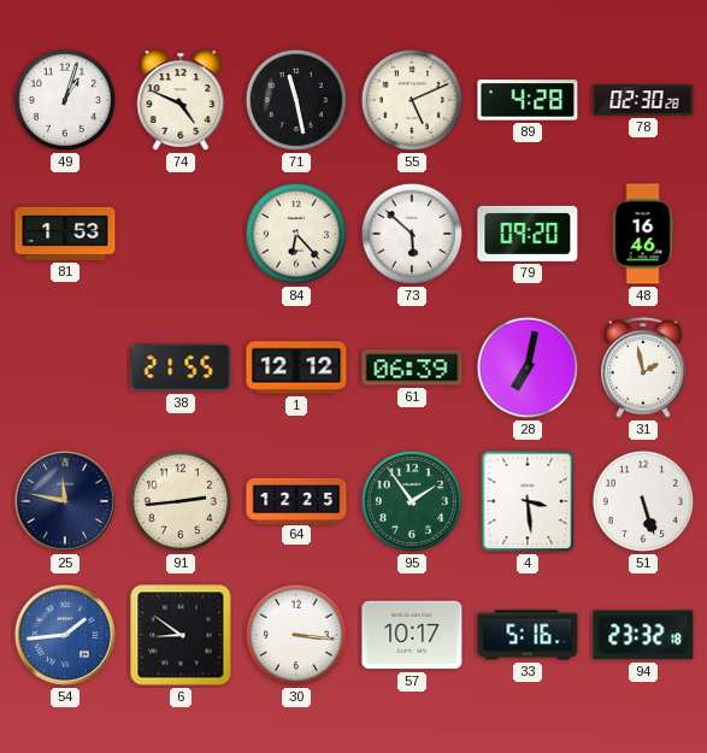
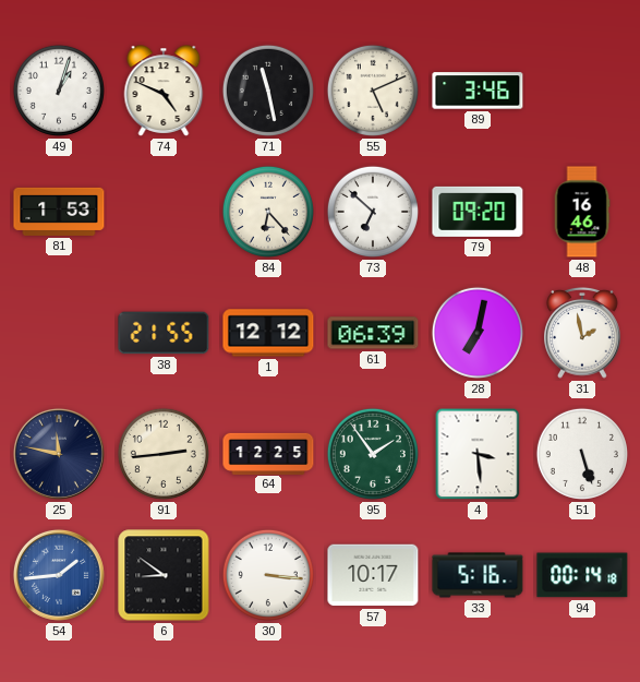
89: 4:28 -> 3:46
78: 02:30 -> none
73: 5:52 -> 6:52
94: 23:32 -> 00:14
